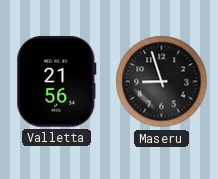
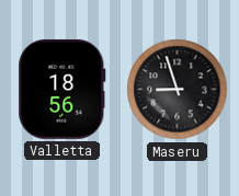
Valletta: 21:56 -> 18:56
